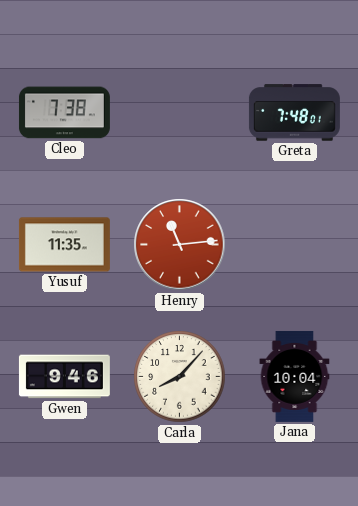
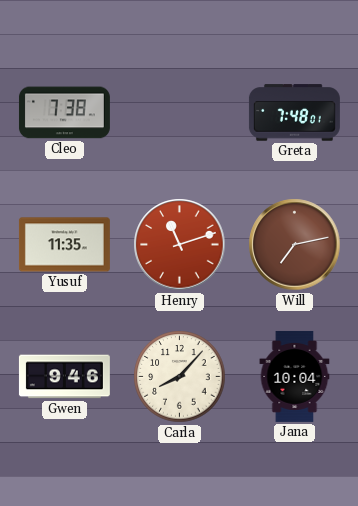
Henry: 11:14 -> 11:12
Will: none -> 7:13
